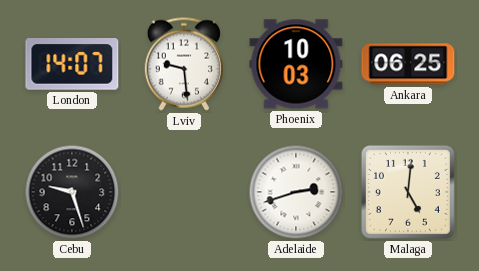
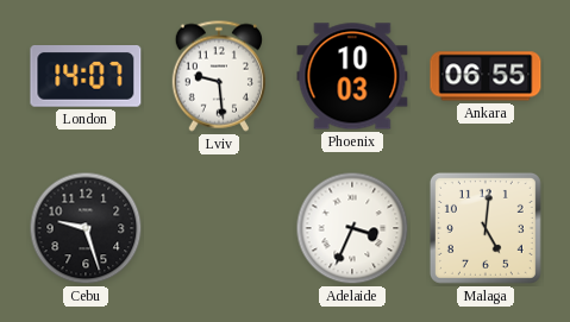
Ankara: 06:25 -> 06:55
Adelaide: 2:42 -> 3:34
